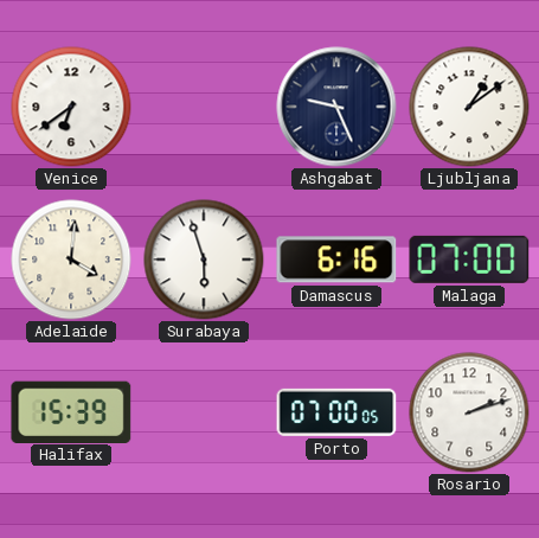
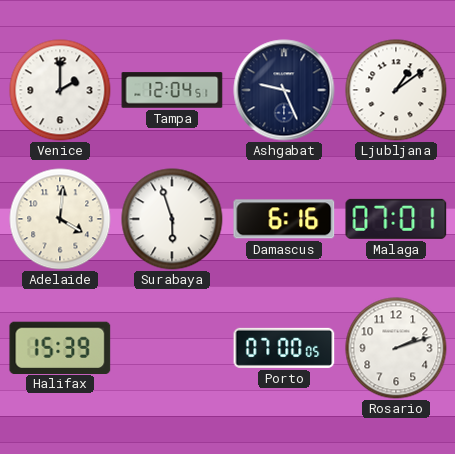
Venice: 6:39 -> 2:00
Tampa: none -> 12:04
Malaga: 07:00 -> 07:01
